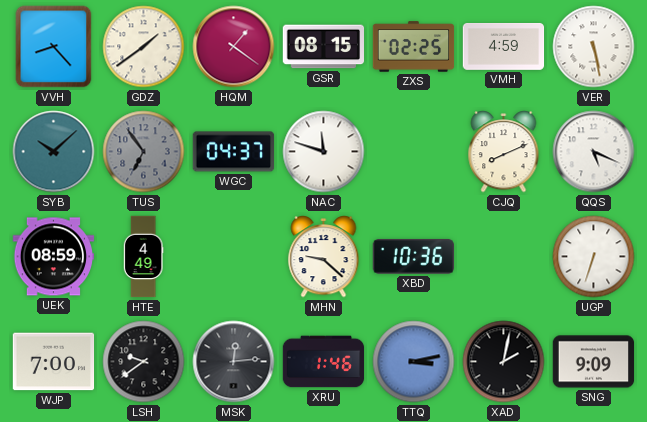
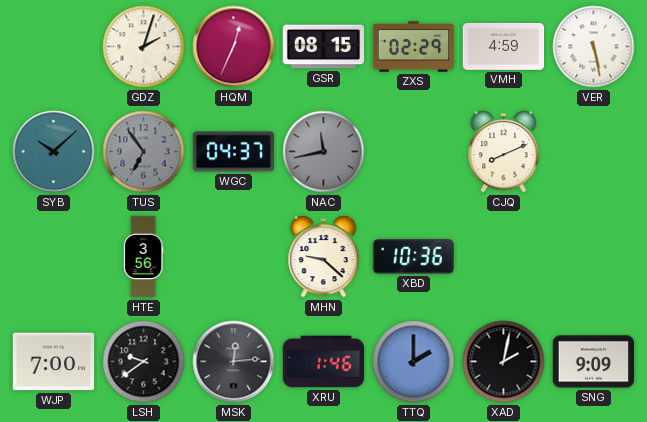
VVH: 8:23 -> none
GDZ: 1:39 -> 2:03
HQM: 1:21 -> 12:34
ZXS: 02:25 -> 02:29
NAC: 11:48 -> 11:43
NAC dial: white -> grey
QQS: 5:19 -> none
UEK: 08:59 -> none
HTE: 4:49 -> 3:56
UGP: 6:33 -> none
TTQ: 3:13 -> 2:00
